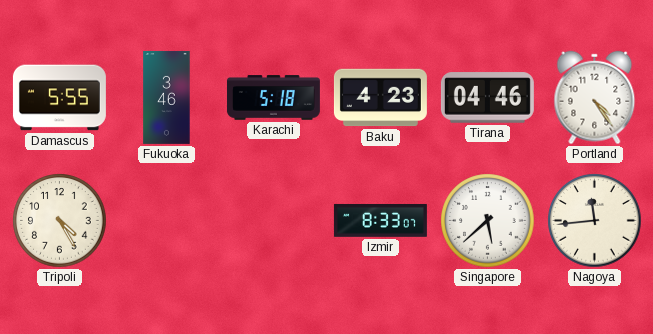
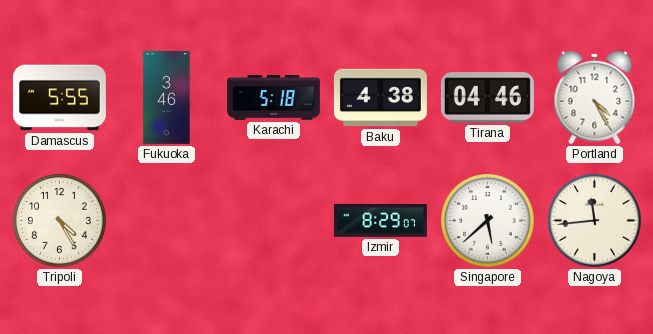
Baku: 4:23 -> 4:38
Portland: 4:24 -> 4:25
Izmir: 8:33 -> 8:29
